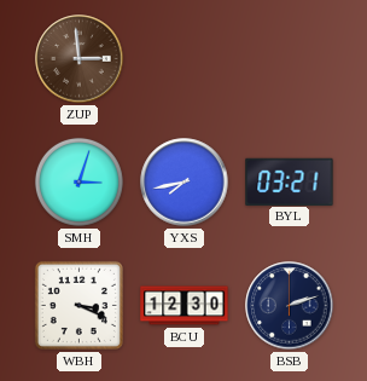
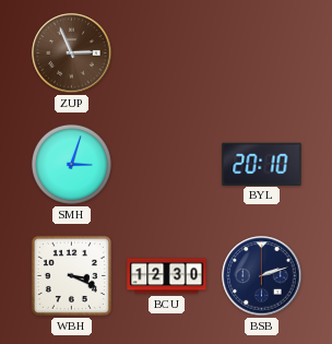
ZUP: 2:59 -> 2:56
YXS: 7:43 -> none
BYL: 03:21 -> 20:10
